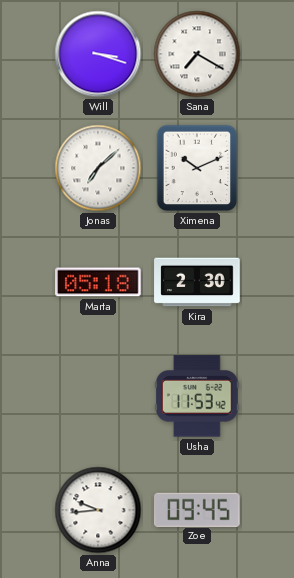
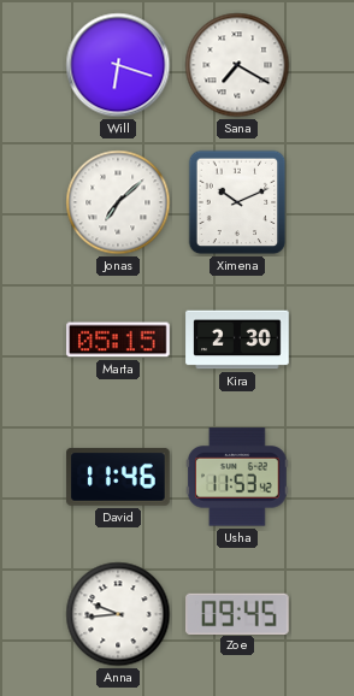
Will: 3:18 -> 6:18
Marta: 05:18 -> 05:15
David: none -> 11:46
